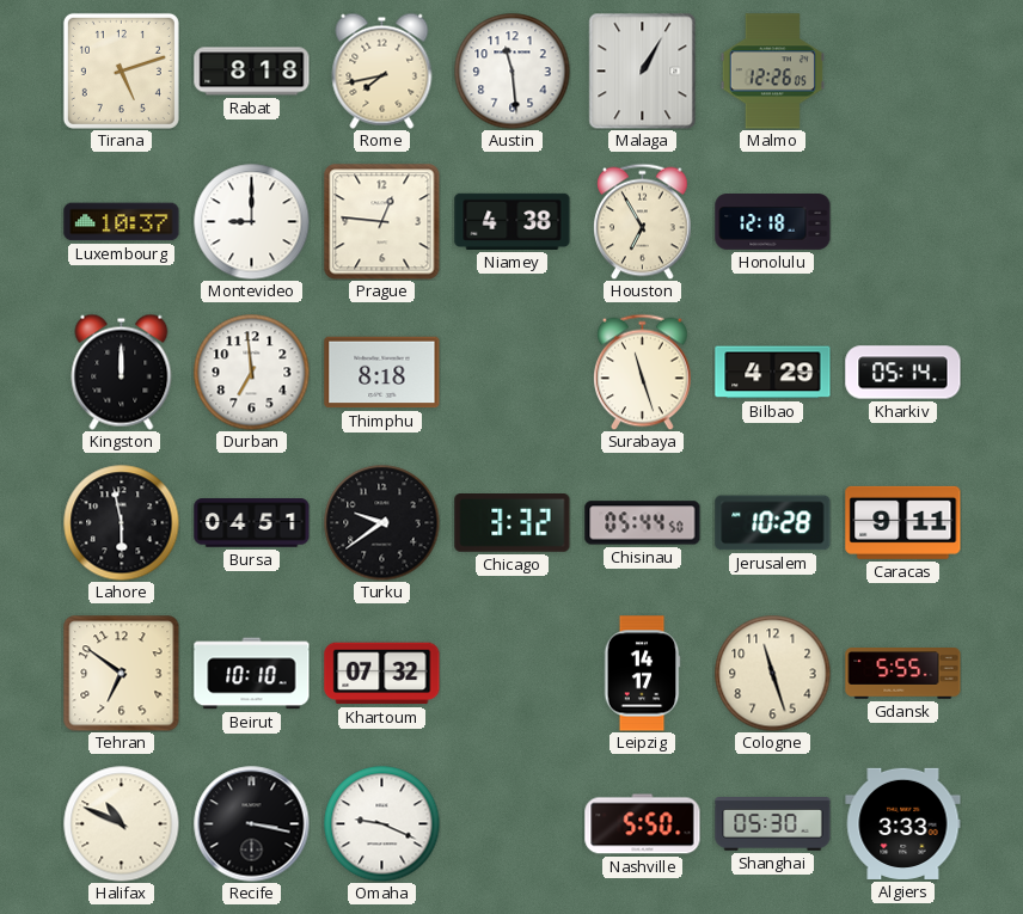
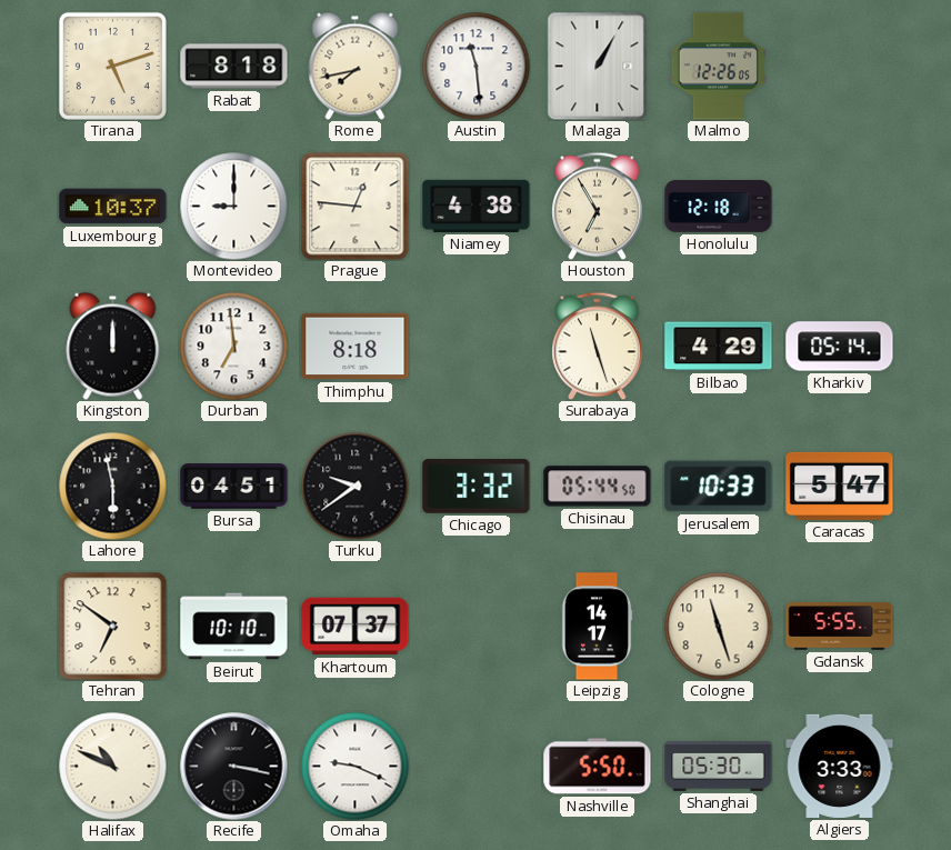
Jerusalem: 10:28 -> 10:33
Caracas: 9:11 -> 5:47
Khartoum: 07:32 -> 07:37
